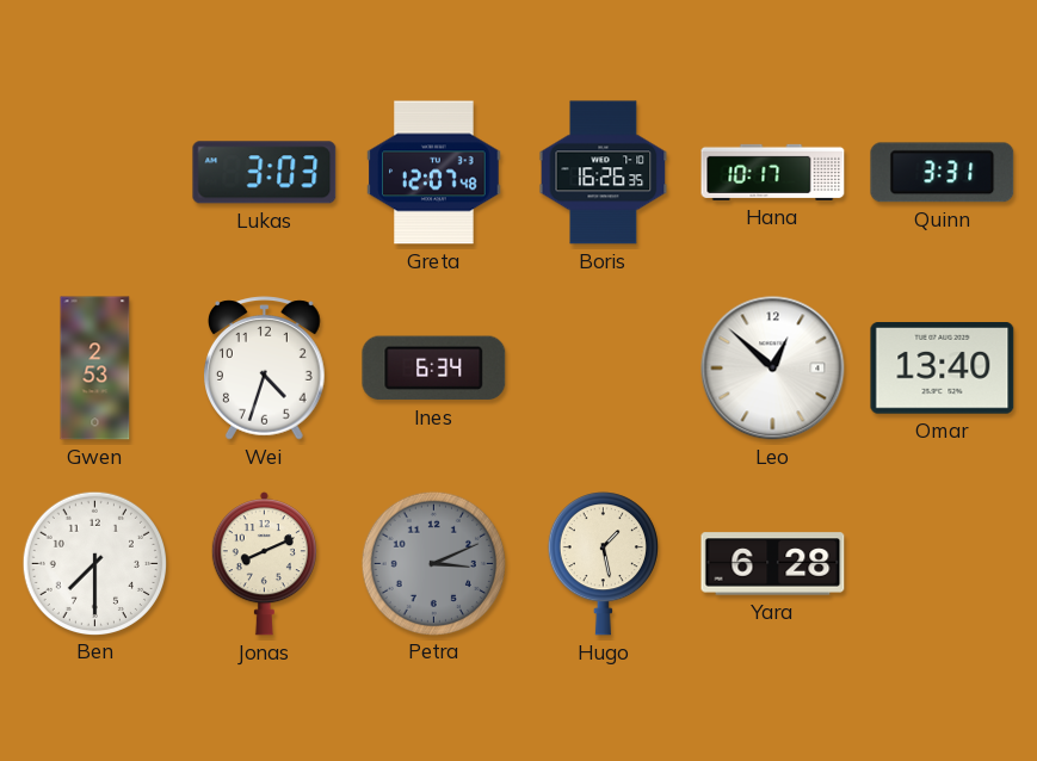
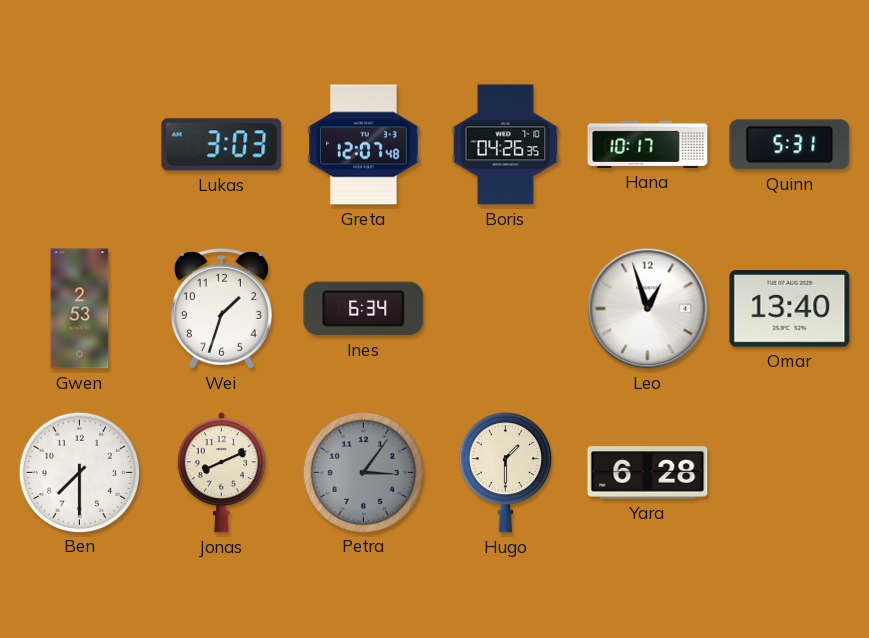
Boris: 16:26 -> 04:26
Quinn: 3:31 -> 5:31
Wei: 4:33 -> 1:33
Leo: 12:52 -> 12:57
Petra: 3:11 -> 3:06
Hugo: 1:28 -> 1:30
